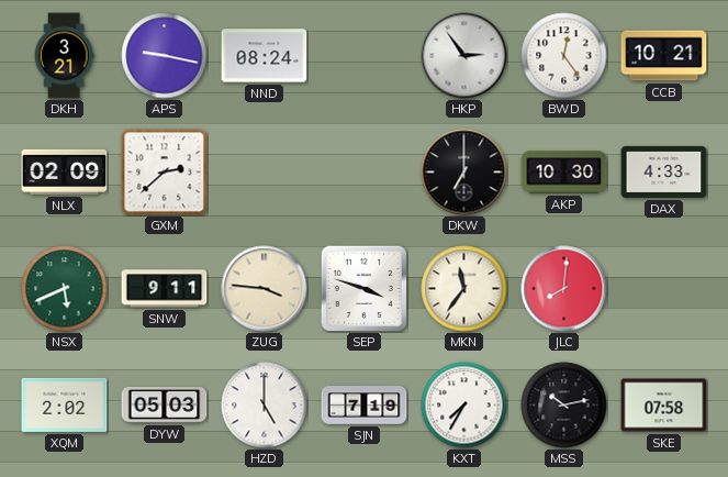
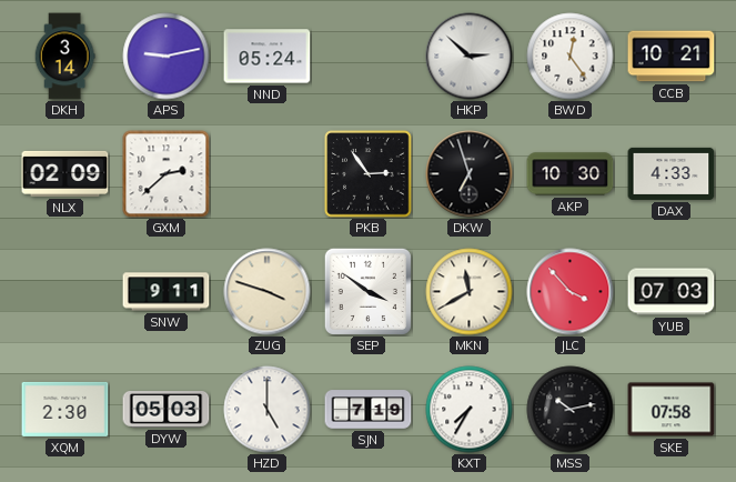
DKH: 3:21 -> 3:14
APS: 9:17 -> 9:13
NND: 08:24 -> 05:24
HKP: 2:54 -> 2:52
PKB: none -> 2:54
DKW: 7:00 -> 6:57
NSX: 5:41 -> none
ZUG: 3:46 -> 3:48
SEP: 3:48 -> 3:51
MKN: 11:36 -> 11:40
JLC: 8:01 -> 3:53
YUB: none -> 07:03
XQM: 2:02 -> 2:30
